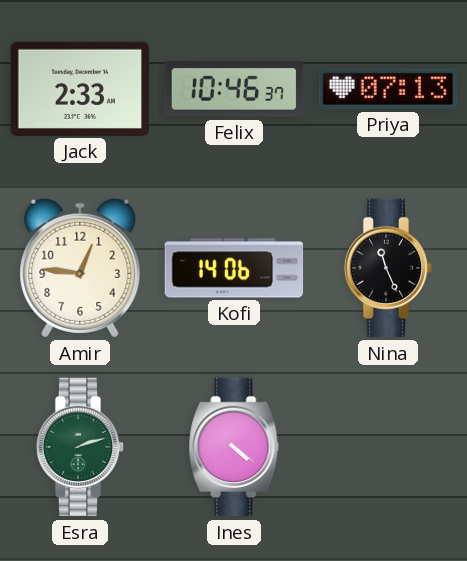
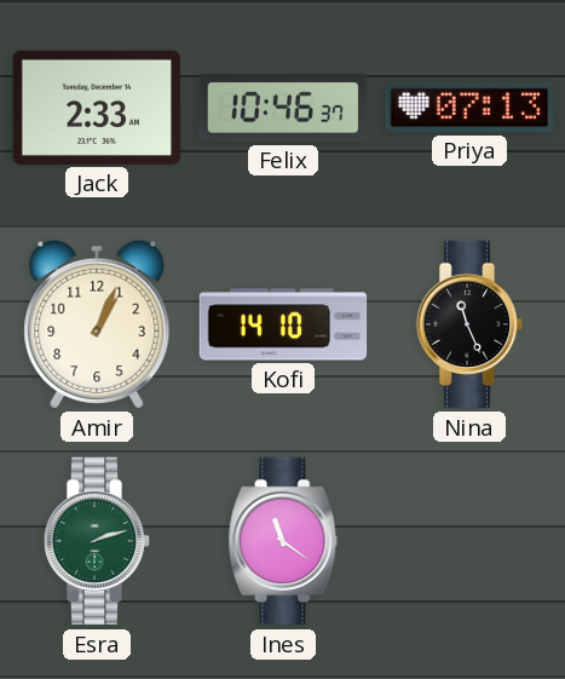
Amir: 12:46 -> 1:04
Kofi: 14:06 -> 14:10
Ines: 4:21 -> 11:21
